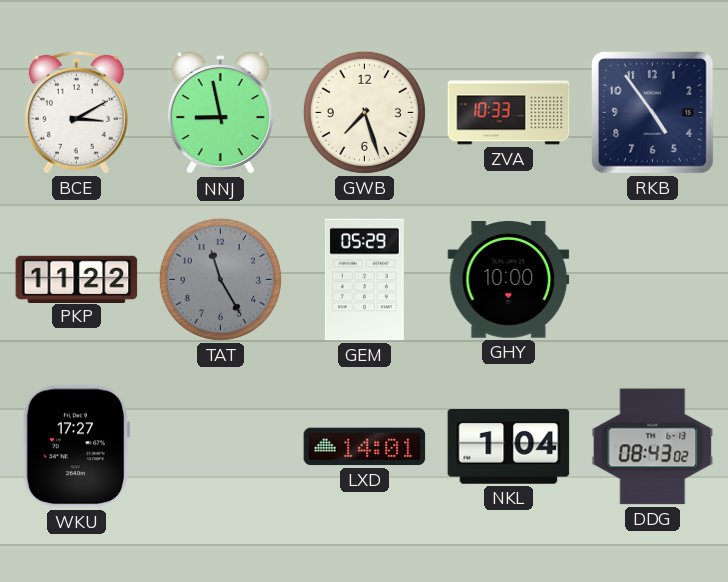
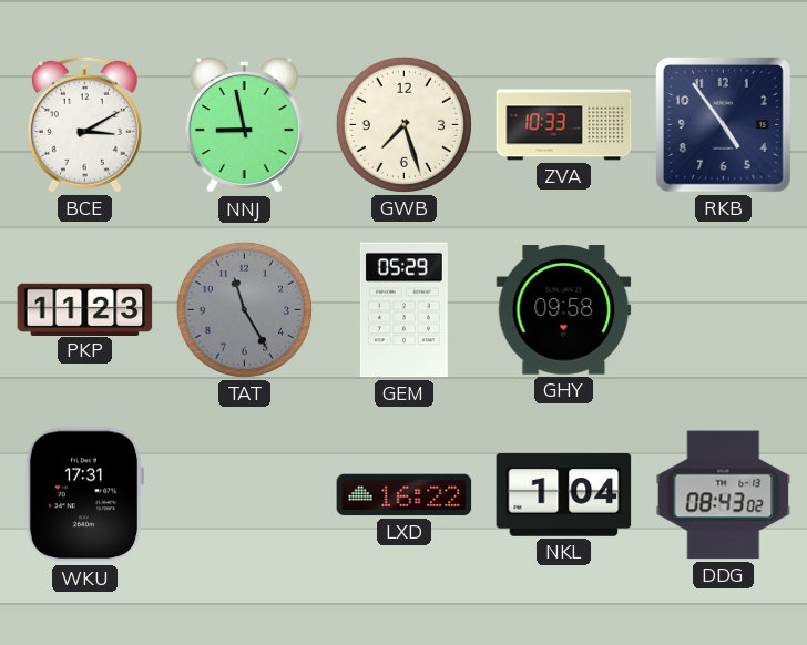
PKP: 11:22 -> 11:23
GHY: 10:00 -> 09:58
WKU: 17:27 -> 17:31
LXD: 14:01 -> 16:22
